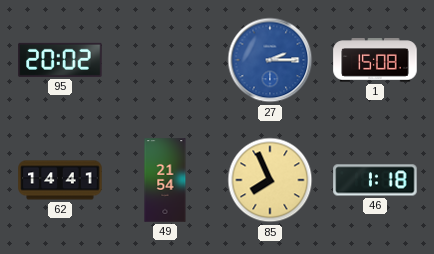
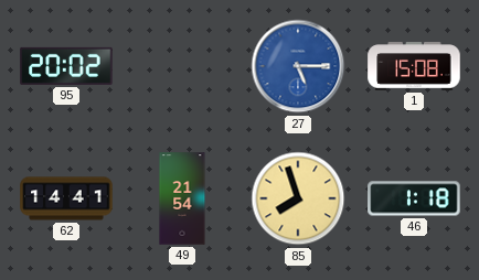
27: 2:15 -> 5:15
85: 7:56 -> 7:57
